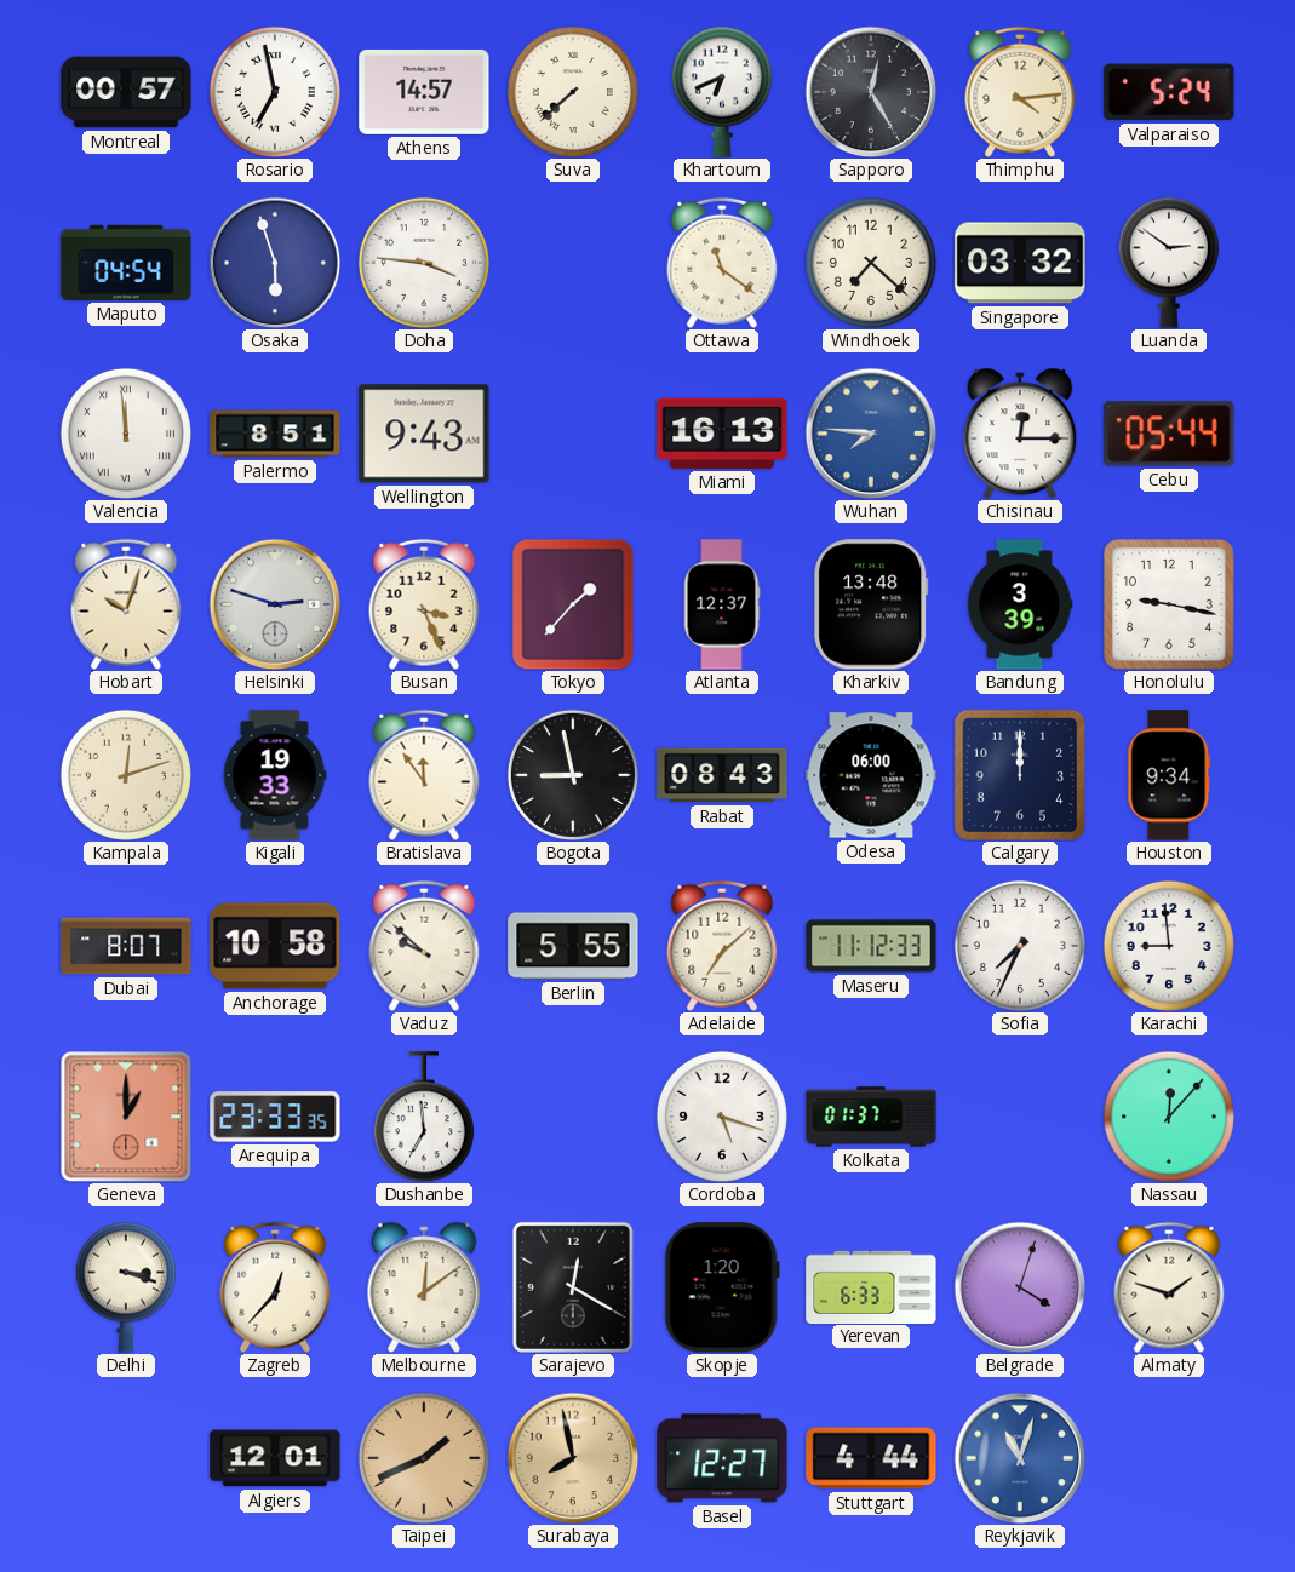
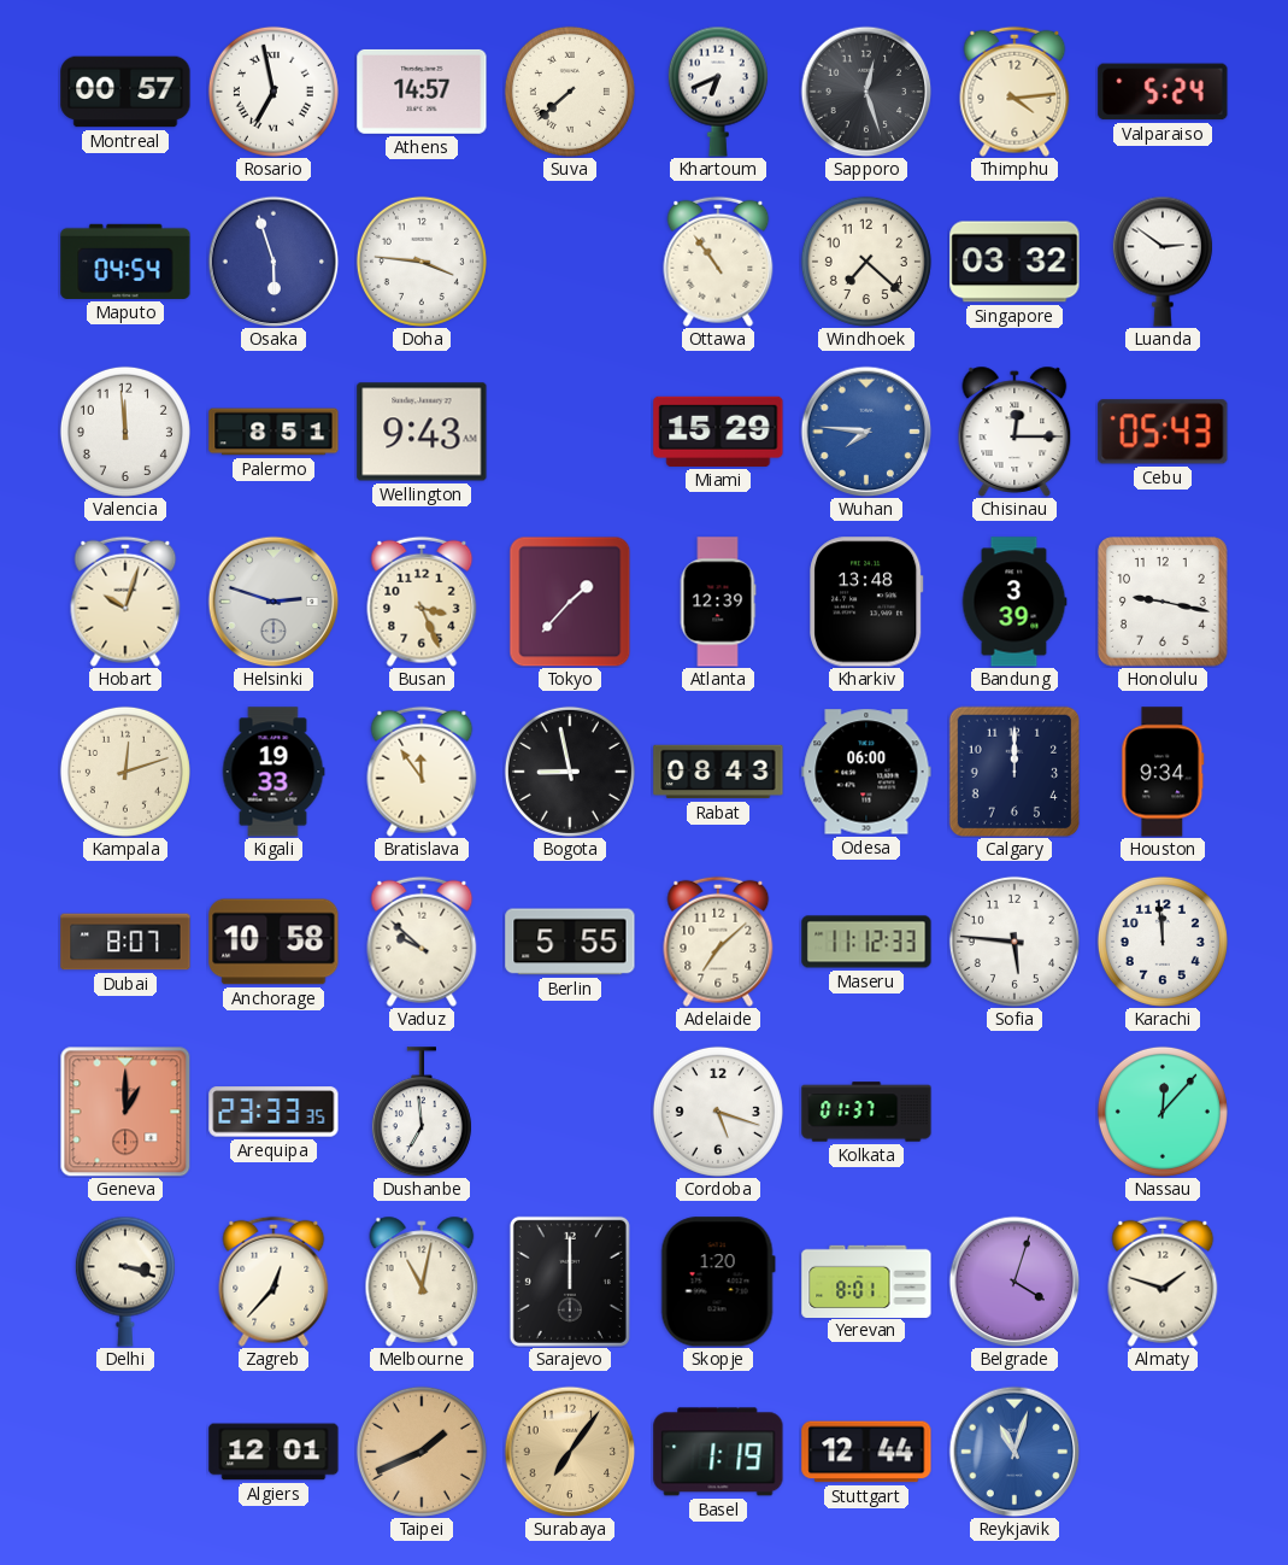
Sapporo: 12:25 -> 12:27
Ottawa: 11:21 -> 10:54
Valencia numerals: Roman -> Arabic
Miami: 16:13 -> 15:29
Cebu: 05:44 -> 05:43
Atlanta: 12:37 -> 12:39
Sofia: 7:34 -> 5:46
Karachi: 8:59 -> 11:59
Melbourne: 12:09 -> 11:02
Sarajevo: 12:20 -> 12:00
Yerevan: 6:33 -> 8:01
Surabaya: 7:58 -> 7:06
Basel: 12:27 -> 1:19
Stuttgart: 4:44 -> 12:44
